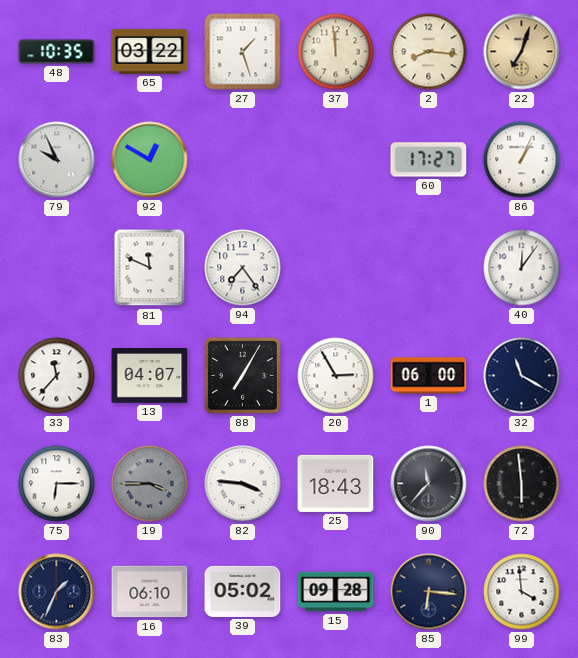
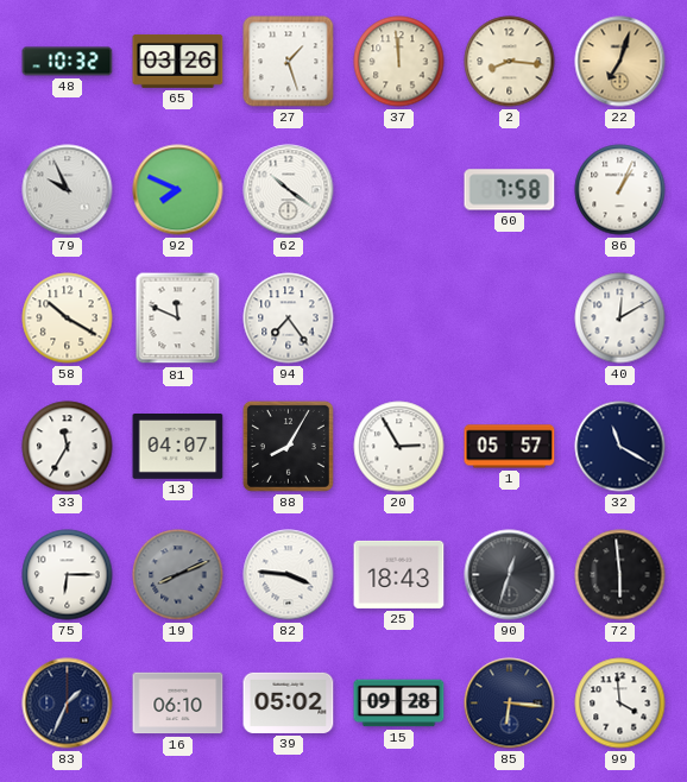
48: 10:35 -> 10:32
65: 03:22 -> 03:26
92: 12:50 -> 7:49
62: none -> 10:21
60: 17:27 -> 7:58
58: none -> 10:20
40: 12:06 -> 12:10
33: 11:37 -> 11:35
88: 7:05 -> 8:05
1: 06:00 -> 05:57
19: 3:45 -> 8:11
90: 11:37 -> 12:33
